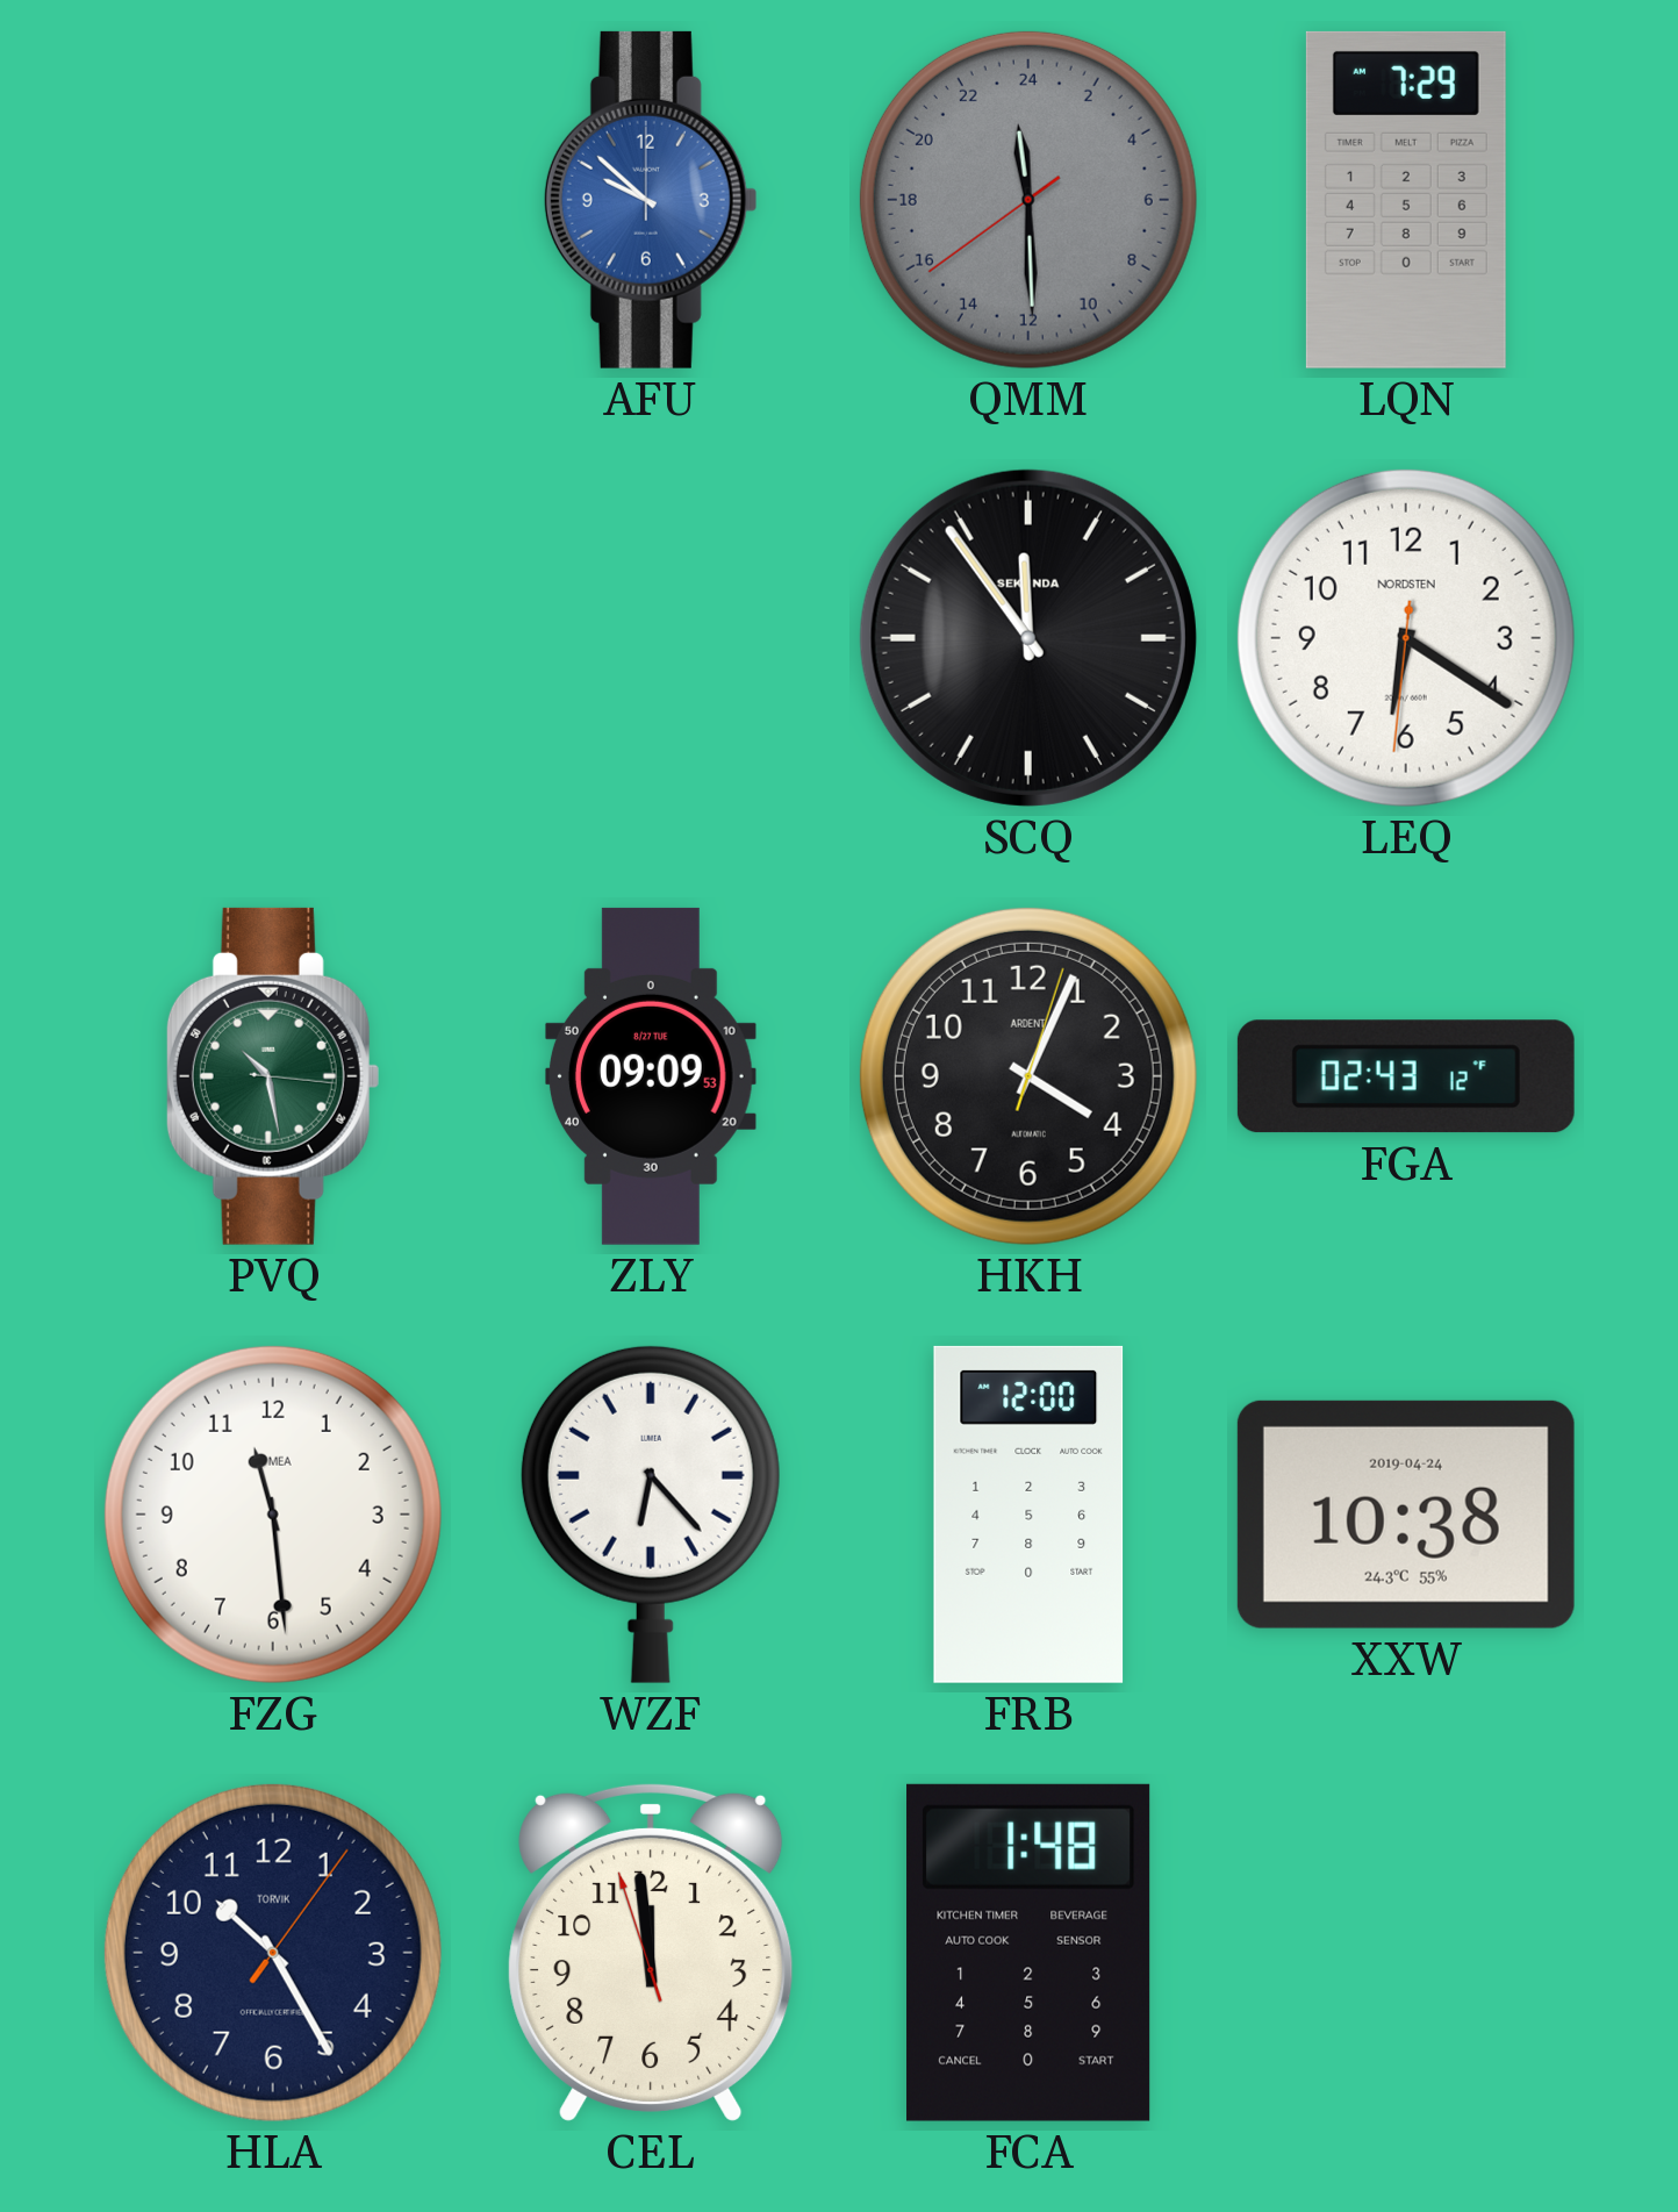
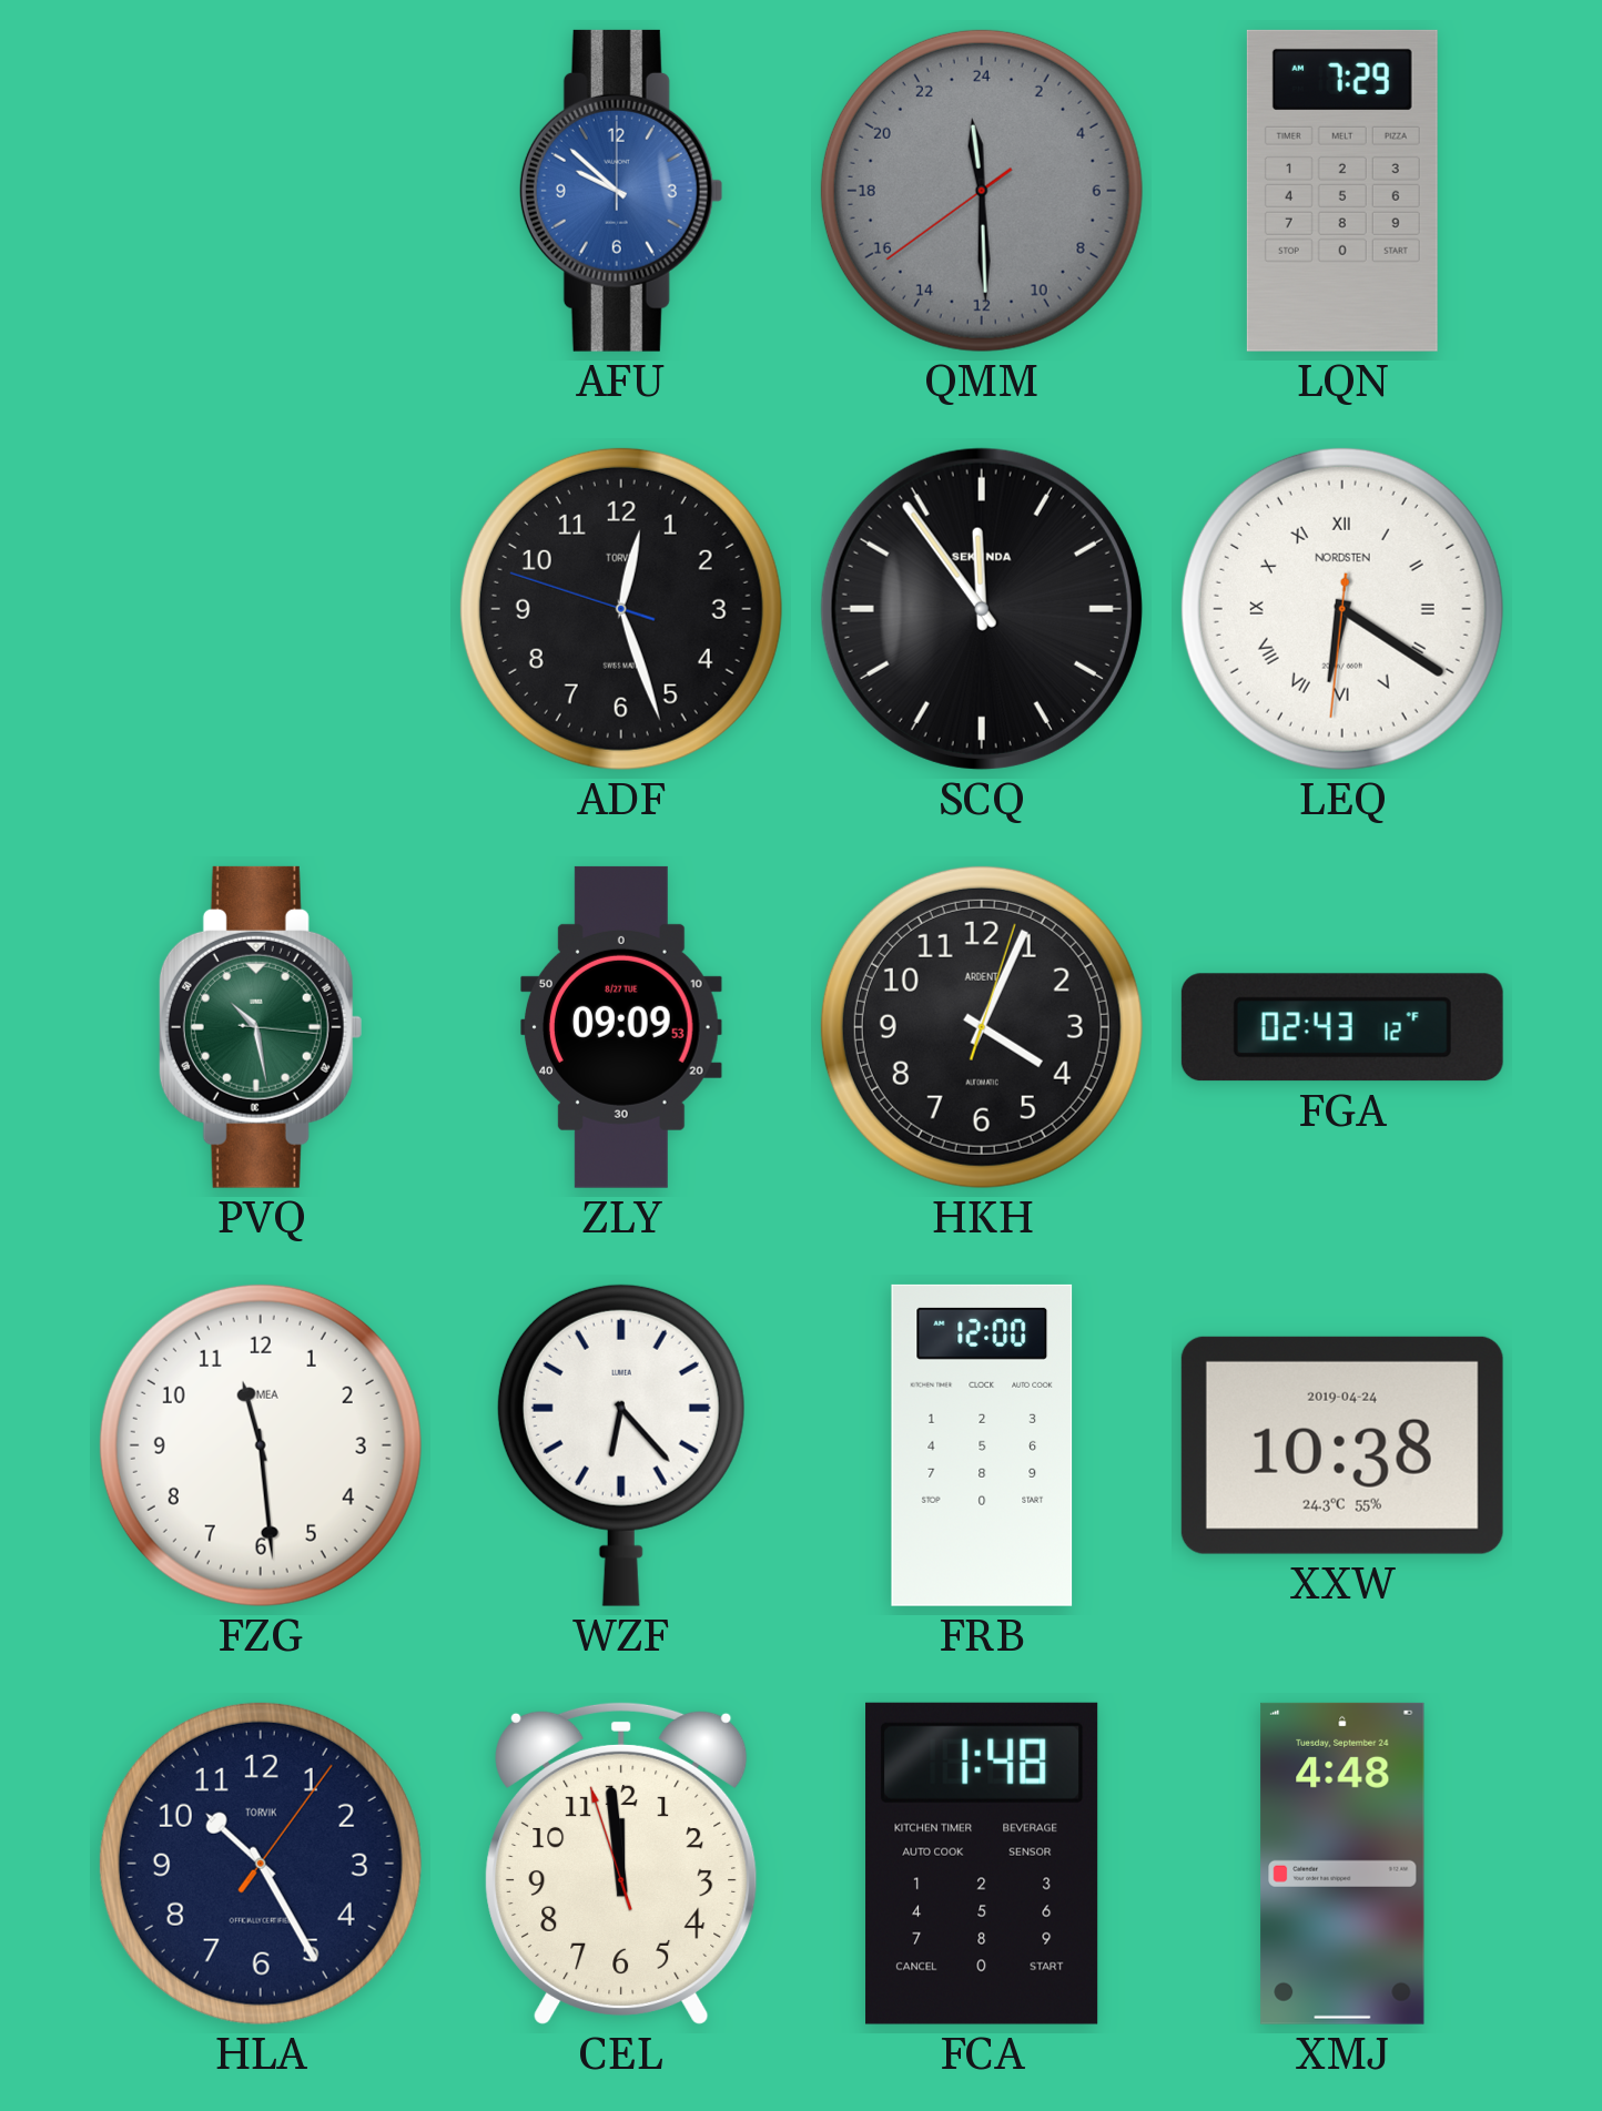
ADF: none -> 12:26
LEQ numerals: Arabic -> Roman
XMJ: none -> 4:48
